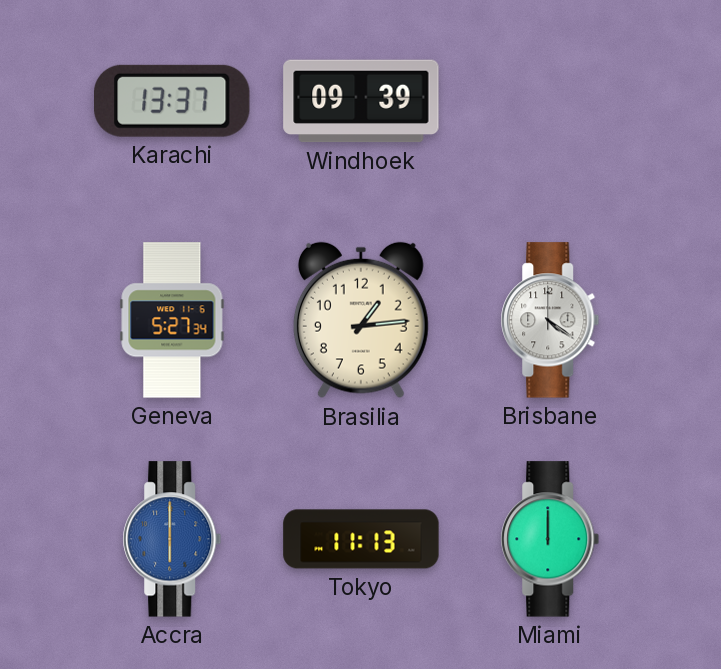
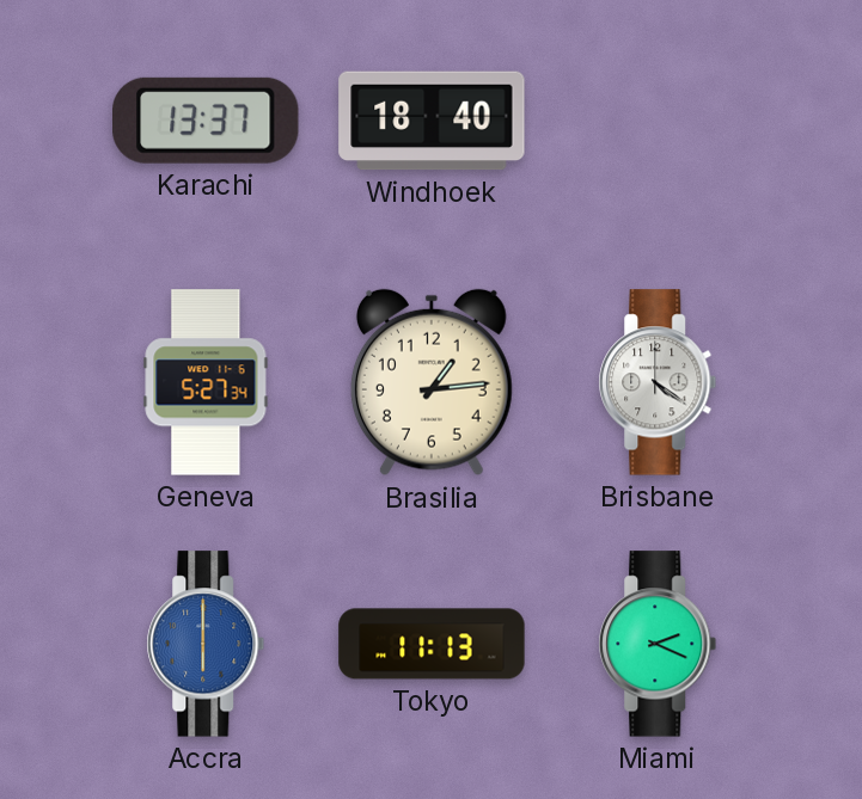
Windhoek: 09:39 -> 18:40
Miami: 12:00 -> 2:19
